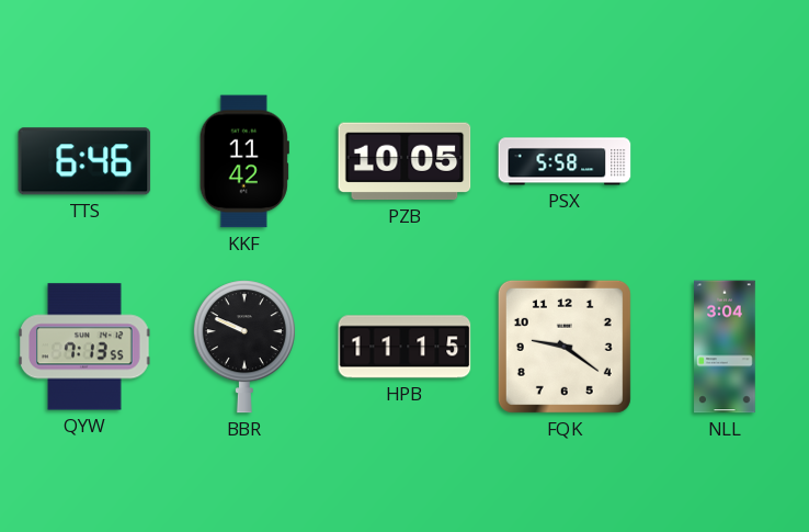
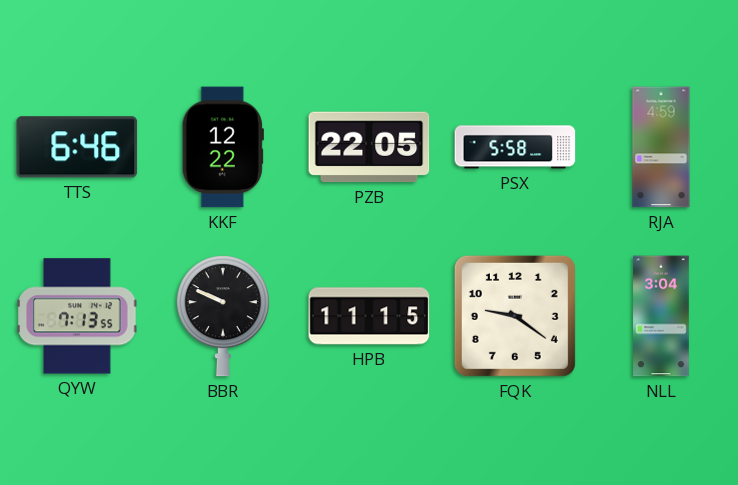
KKF: 11:42 -> 12:22
PZB: 10:05 -> 22:05
RJA: none -> 4:59
